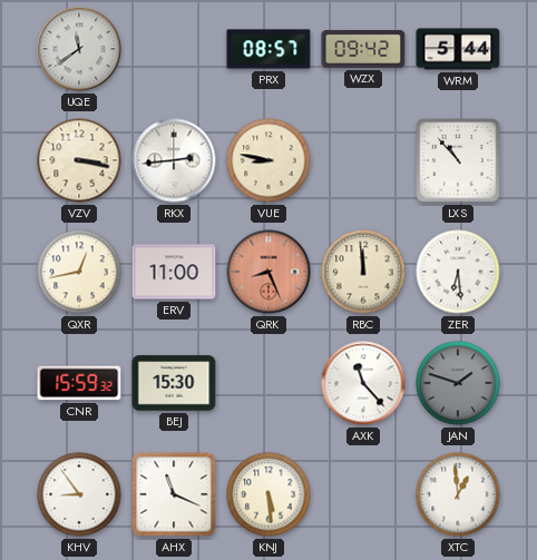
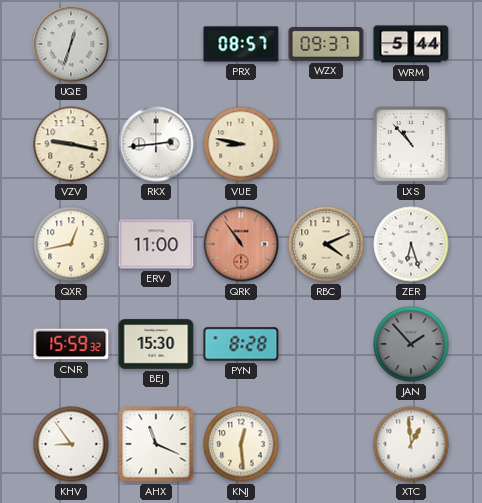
UQE: 11:39 -> 12:33
WZX: 09:42 -> 09:37
VZV: 3:17 -> 9:17
QRK: 8:26 -> 10:54
RBC: 11:59 -> 4:11
ZER: 6:29 -> 6:27
PYN: none -> 8:28
AXK: 11:23 -> none
JAN: 1:48 -> 1:53
KNJ: 5:29 -> 12:29
